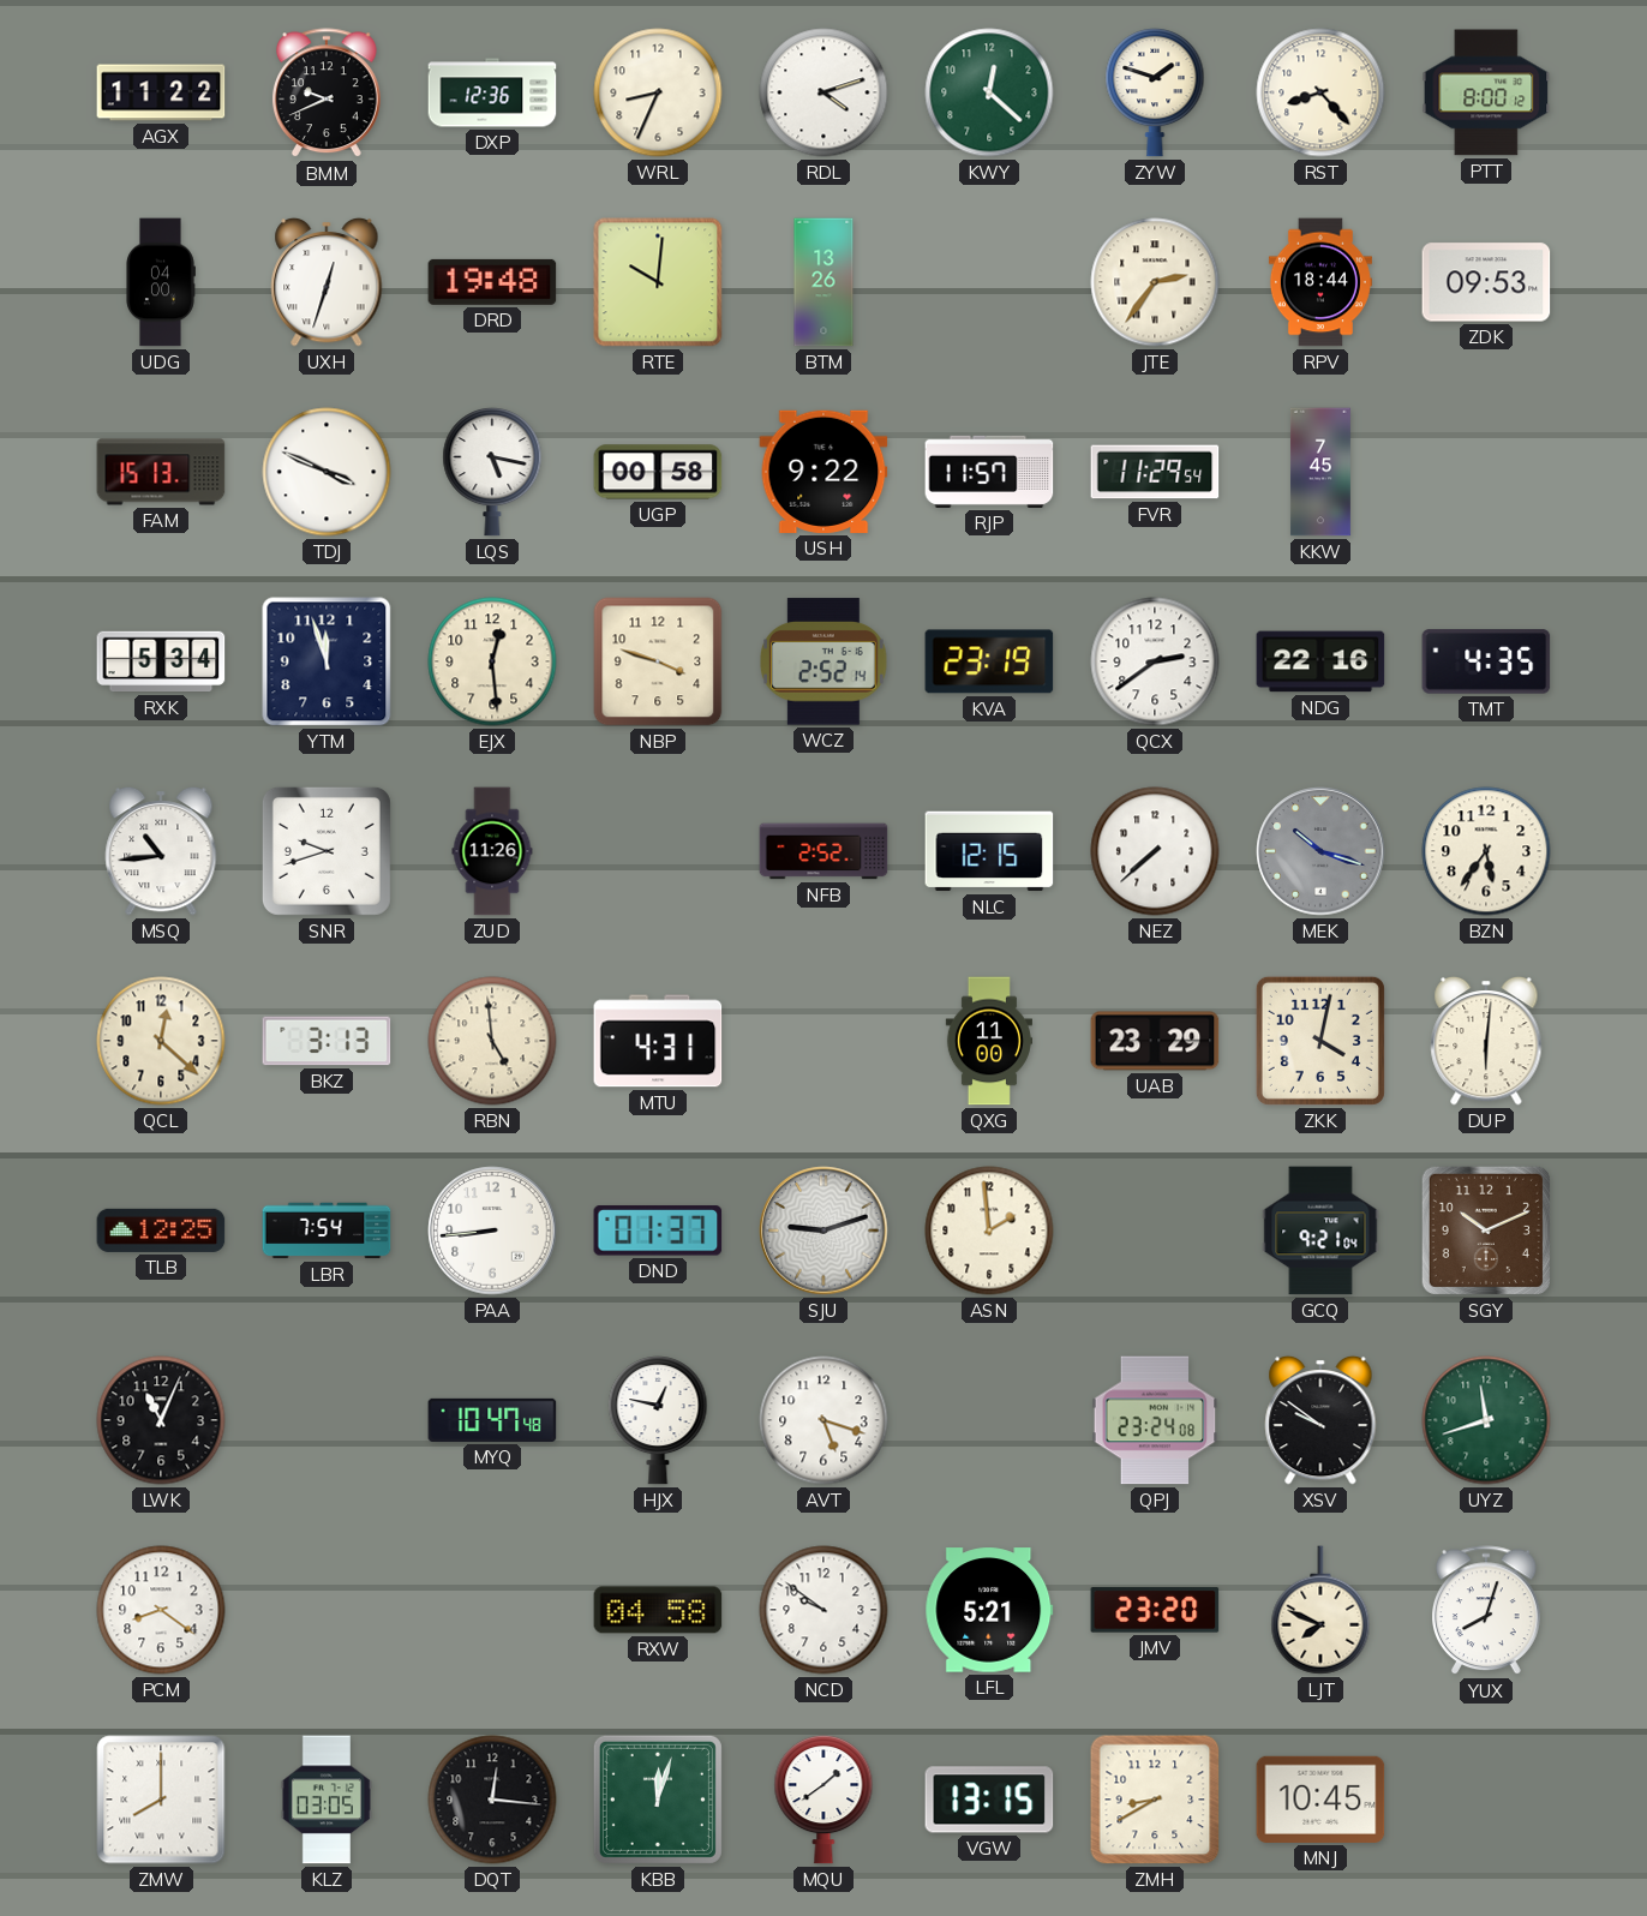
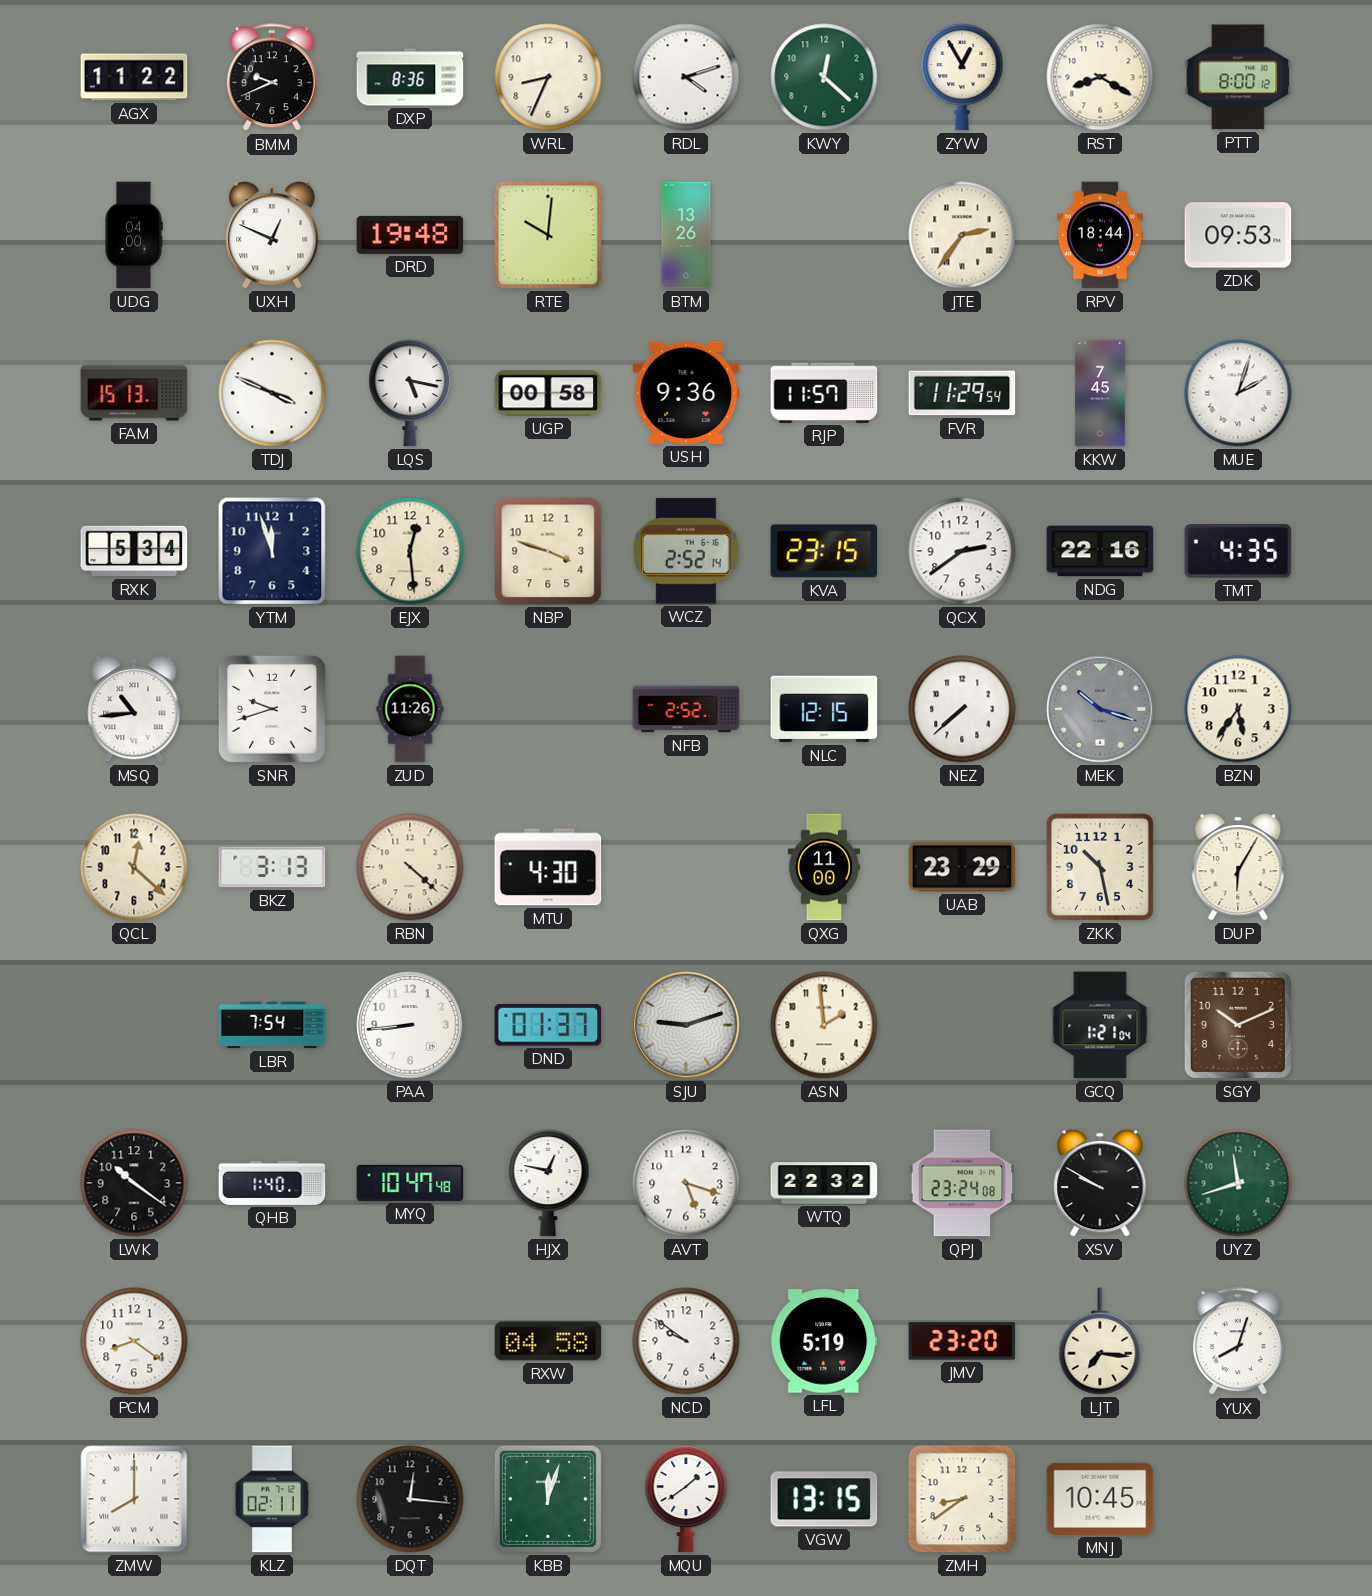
DXP: 12:36 -> 8:36
ZYW: 1:48 -> 12:55
RST: 8:23 -> 8:20
UXH: 12:33 -> 12:49
USH: 9:22 -> 9:36
MUE: none -> 2:03
KVA: 23:19 -> 23:15
RBN: 4:59 -> 4:22
MTU: 4:31 -> 4:30
ZKK: 4:02 -> 10:28
DUP: 6:01 -> 6:05
TLB: 12:25 -> none
GCQ: 9:21 -> 1:21
LWK: 11:04 -> 10:21
QHB: none -> 1:40
WTQ: none -> 22:32
XSV: 9:51 -> 9:50
LFL: 5:21 -> 5:19
LJT: 7:49 -> 7:16
KLZ: 03:05 -> 02:11
ZMH: 8:40 -> 8:39
